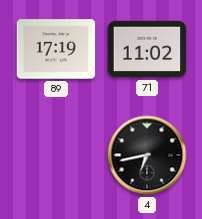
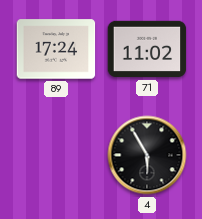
89: 17:19 -> 17:24
4: 6:43 -> 5:55
